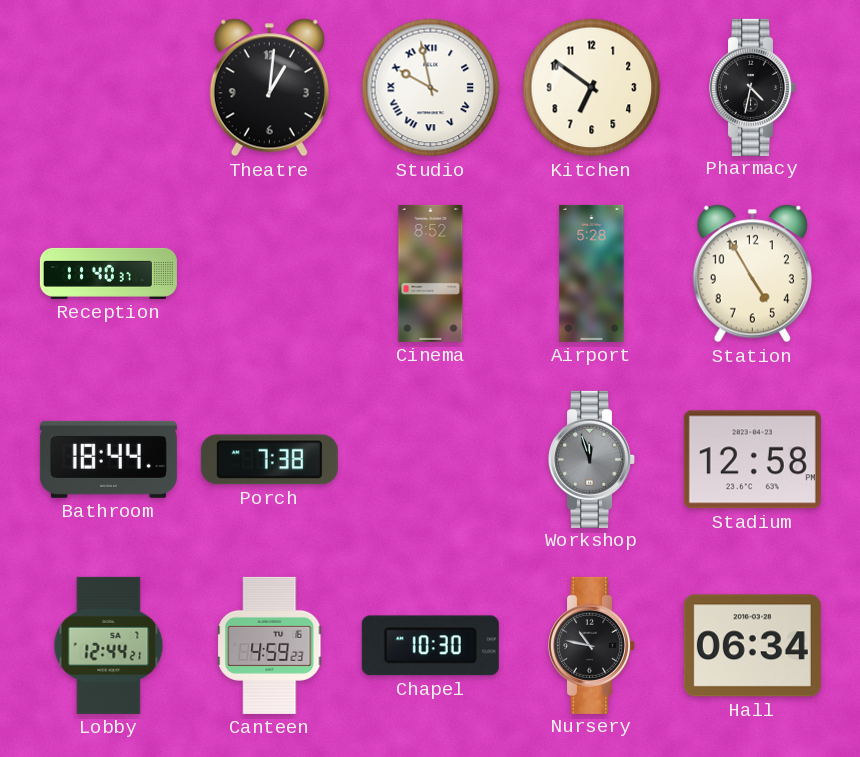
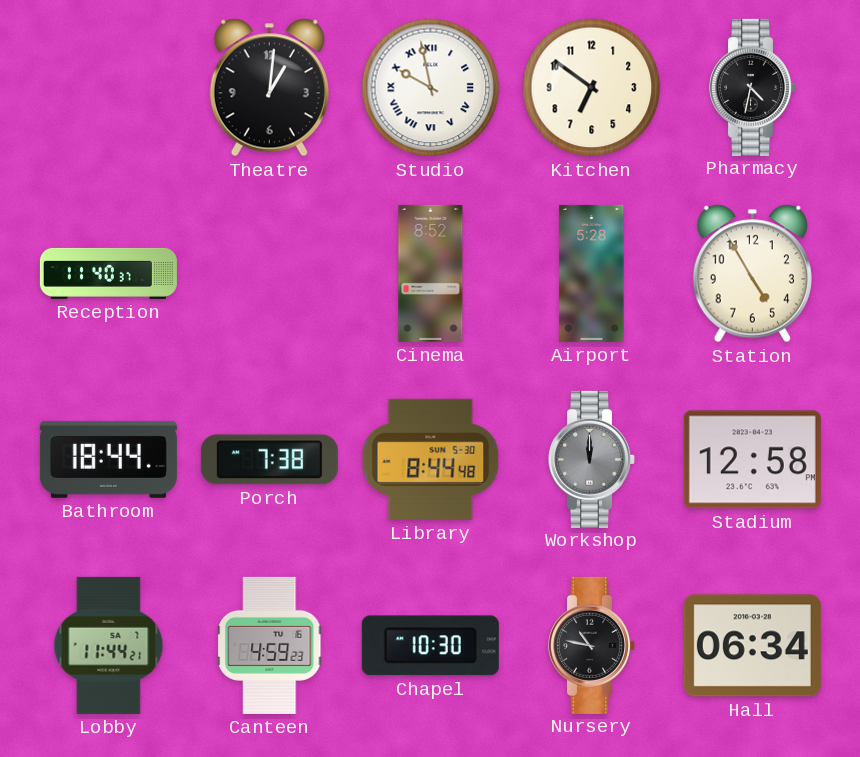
Library: none -> 8:44
Workshop: 11:57 -> 12:00
Lobby: 12:44 -> 11:44
